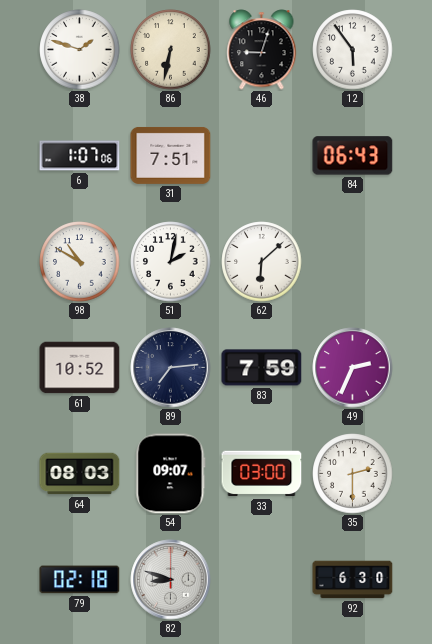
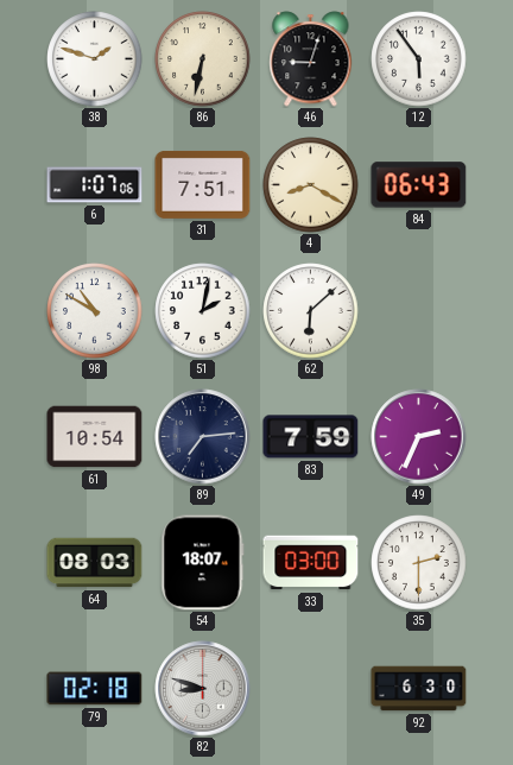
4: none -> 8:20
61: 10:52 -> 10:54
54: 09:07 -> 18:07
